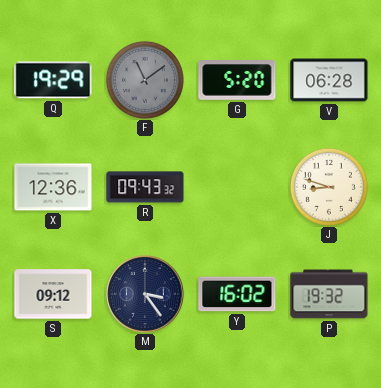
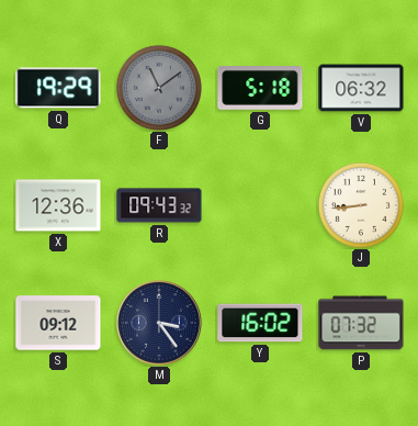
G: 5:20 -> 5:18
V: 06:28 -> 06:32
J: 8:48 -> 8:44
P: 19:32 -> 07:32
